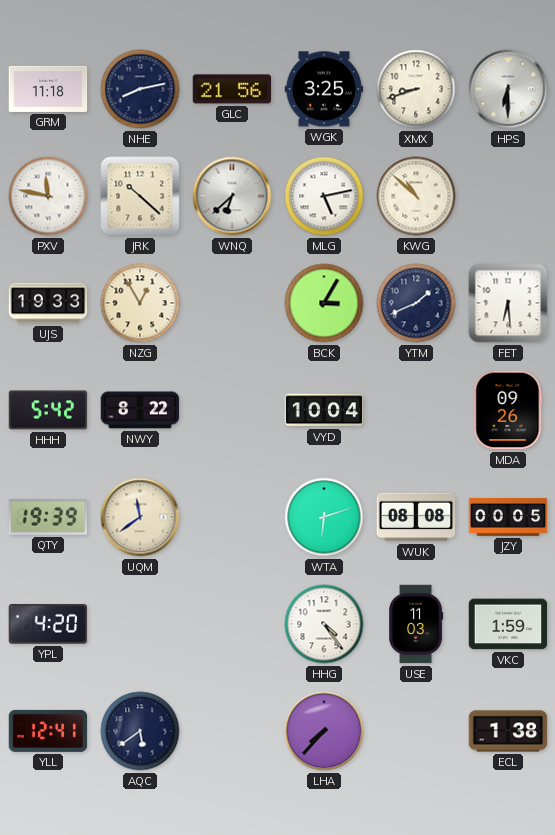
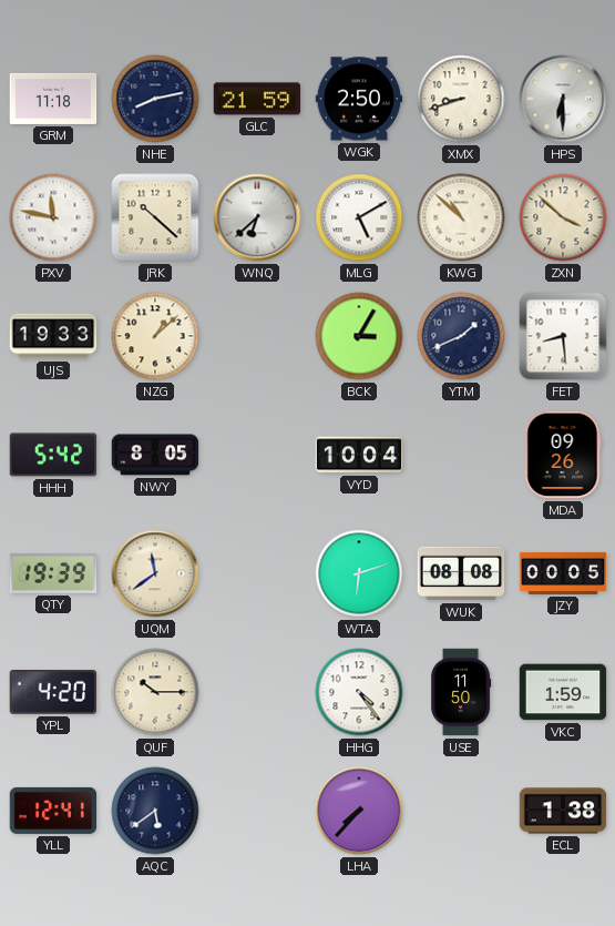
GLC: 21:56 -> 21:59
WGK: 3:25 -> 2:50
MLG: 5:13 -> 5:10
ZXN: none -> 3:52
NZG: 12:55 -> 1:08
FET: 6:29 -> 8:29
NWY: 8:22 -> 8:05
QUF: none -> 10:15
USE: 11:03 -> 11:50
